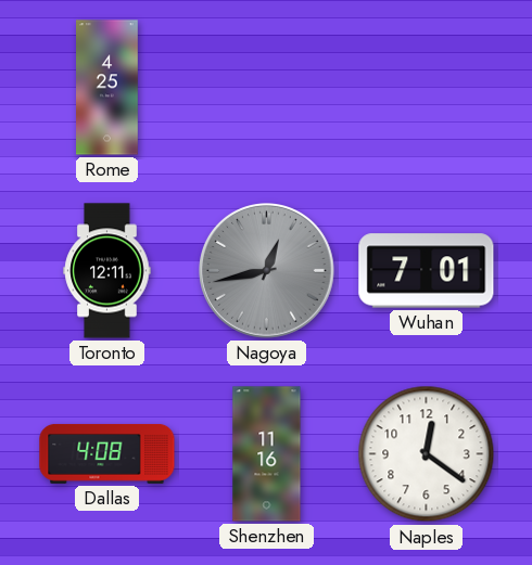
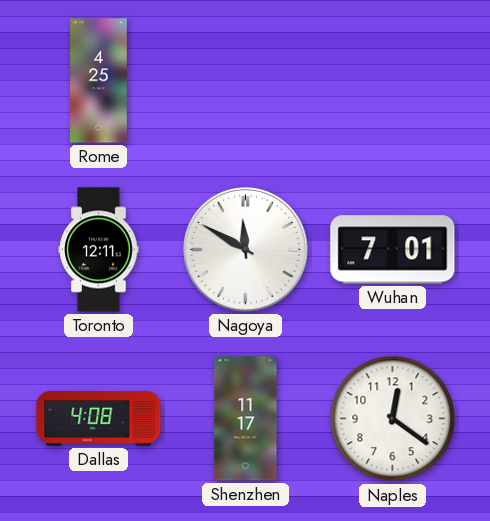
Nagoya: 12:43 -> 11:50
Nagoya dial: grey -> white
Shenzhen: 11:16 -> 11:17
